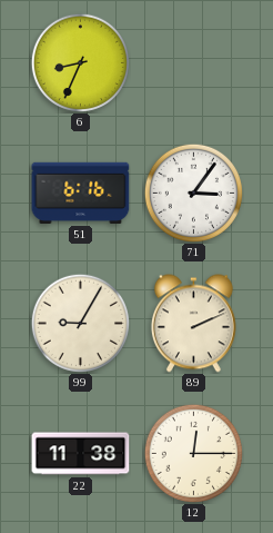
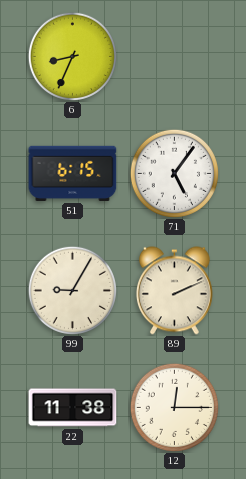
51: 6:16 -> 6:15
71: 3:06 -> 5:06
